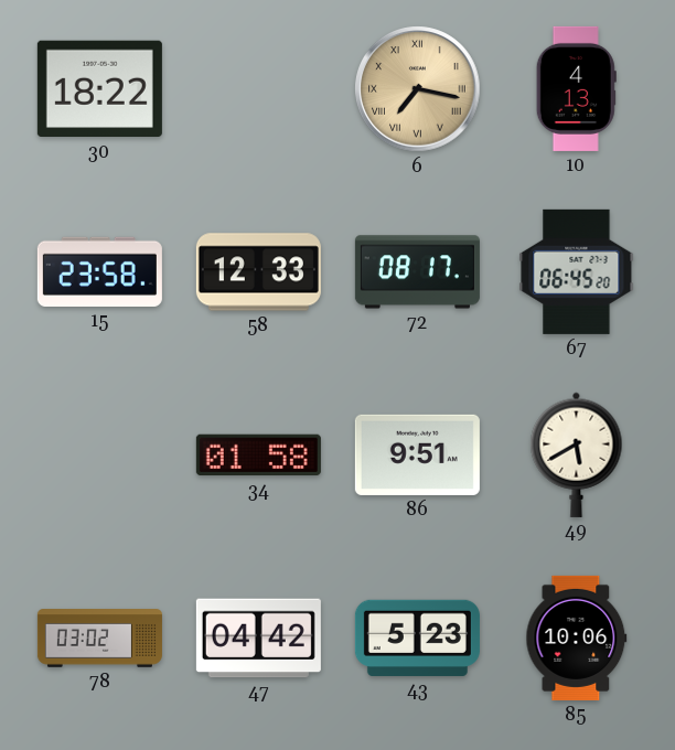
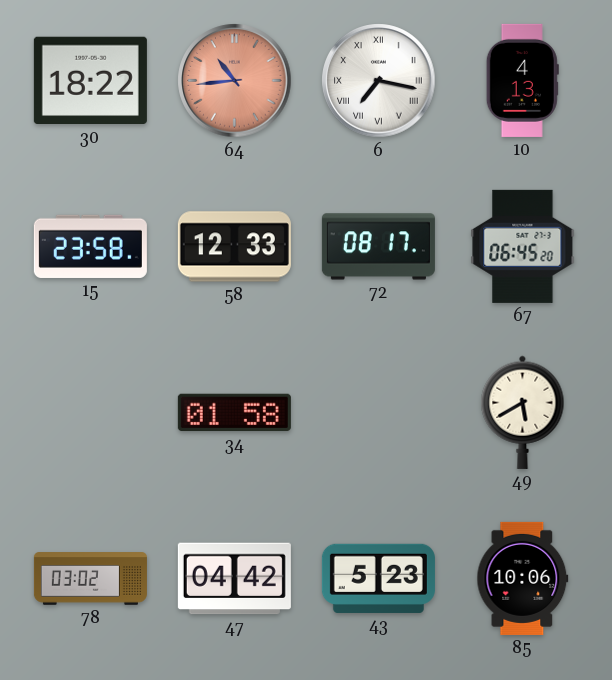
64: none -> 10:44
6 dial: champagne -> white
86: 9:51 -> none
